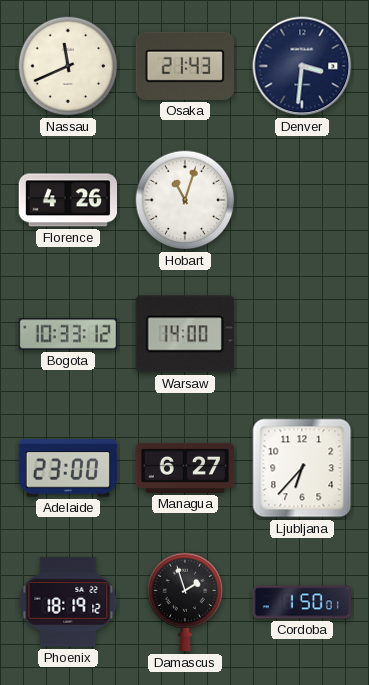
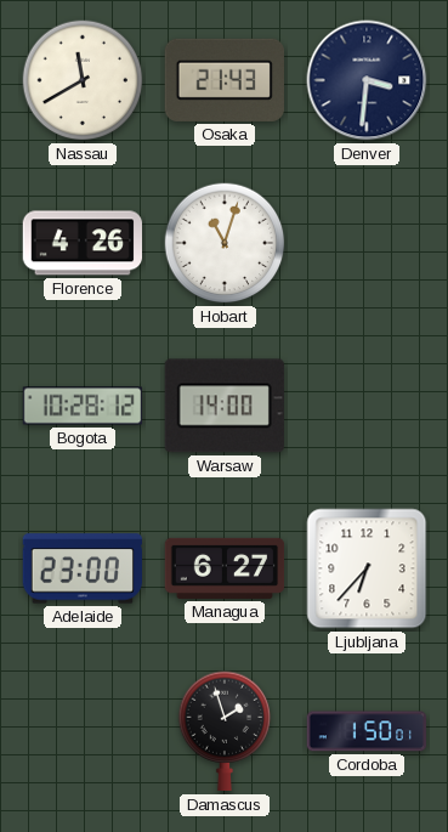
Nassau: 11:41 -> 11:40
Bogota: 10:33 -> 10:28
Phoenix: 18:19 -> none
